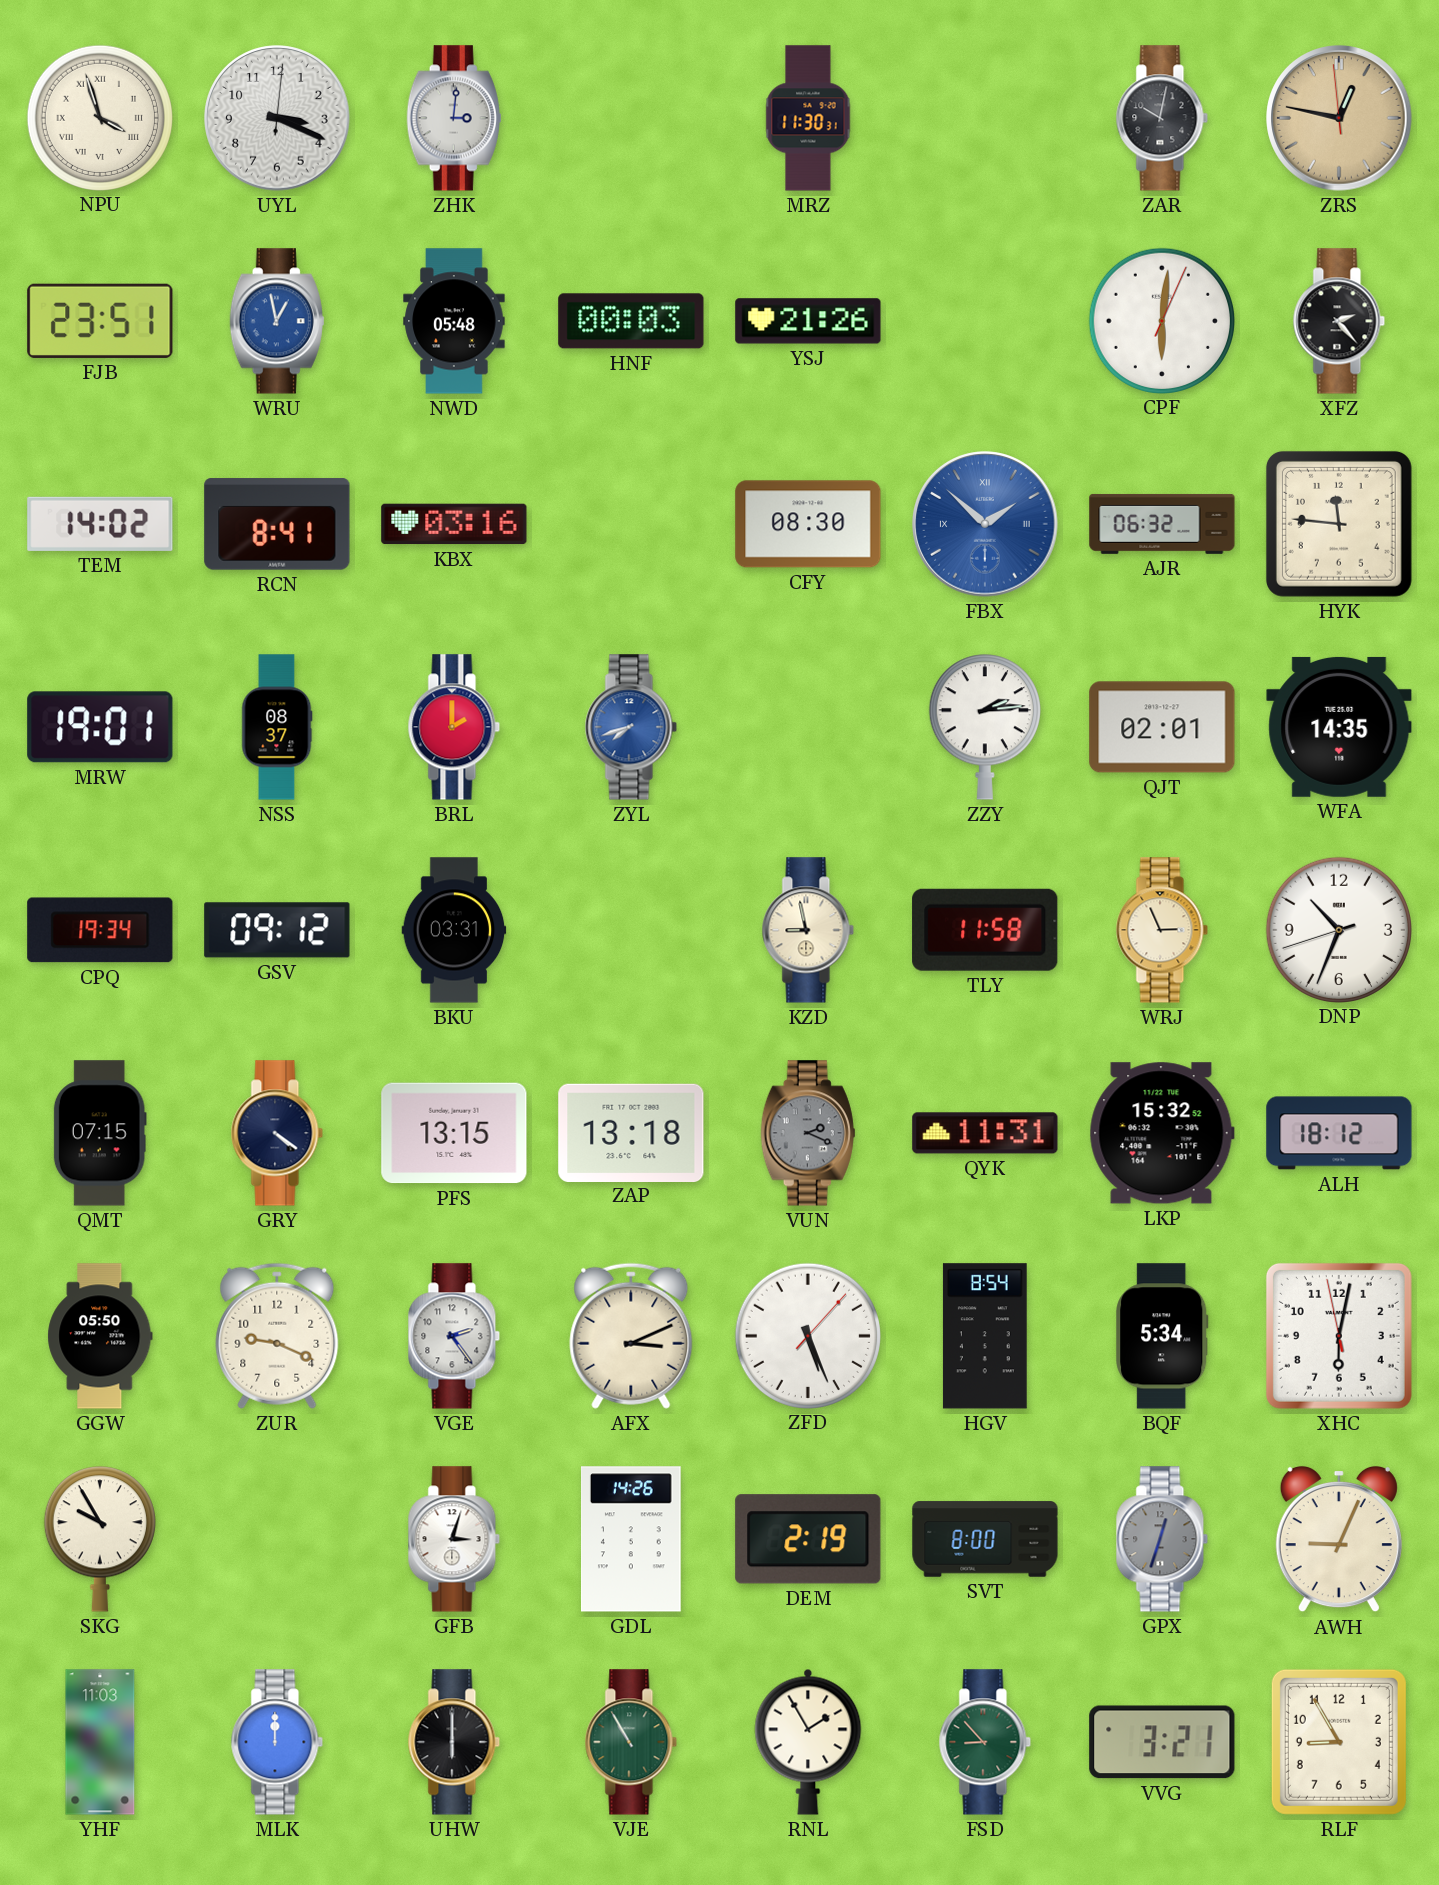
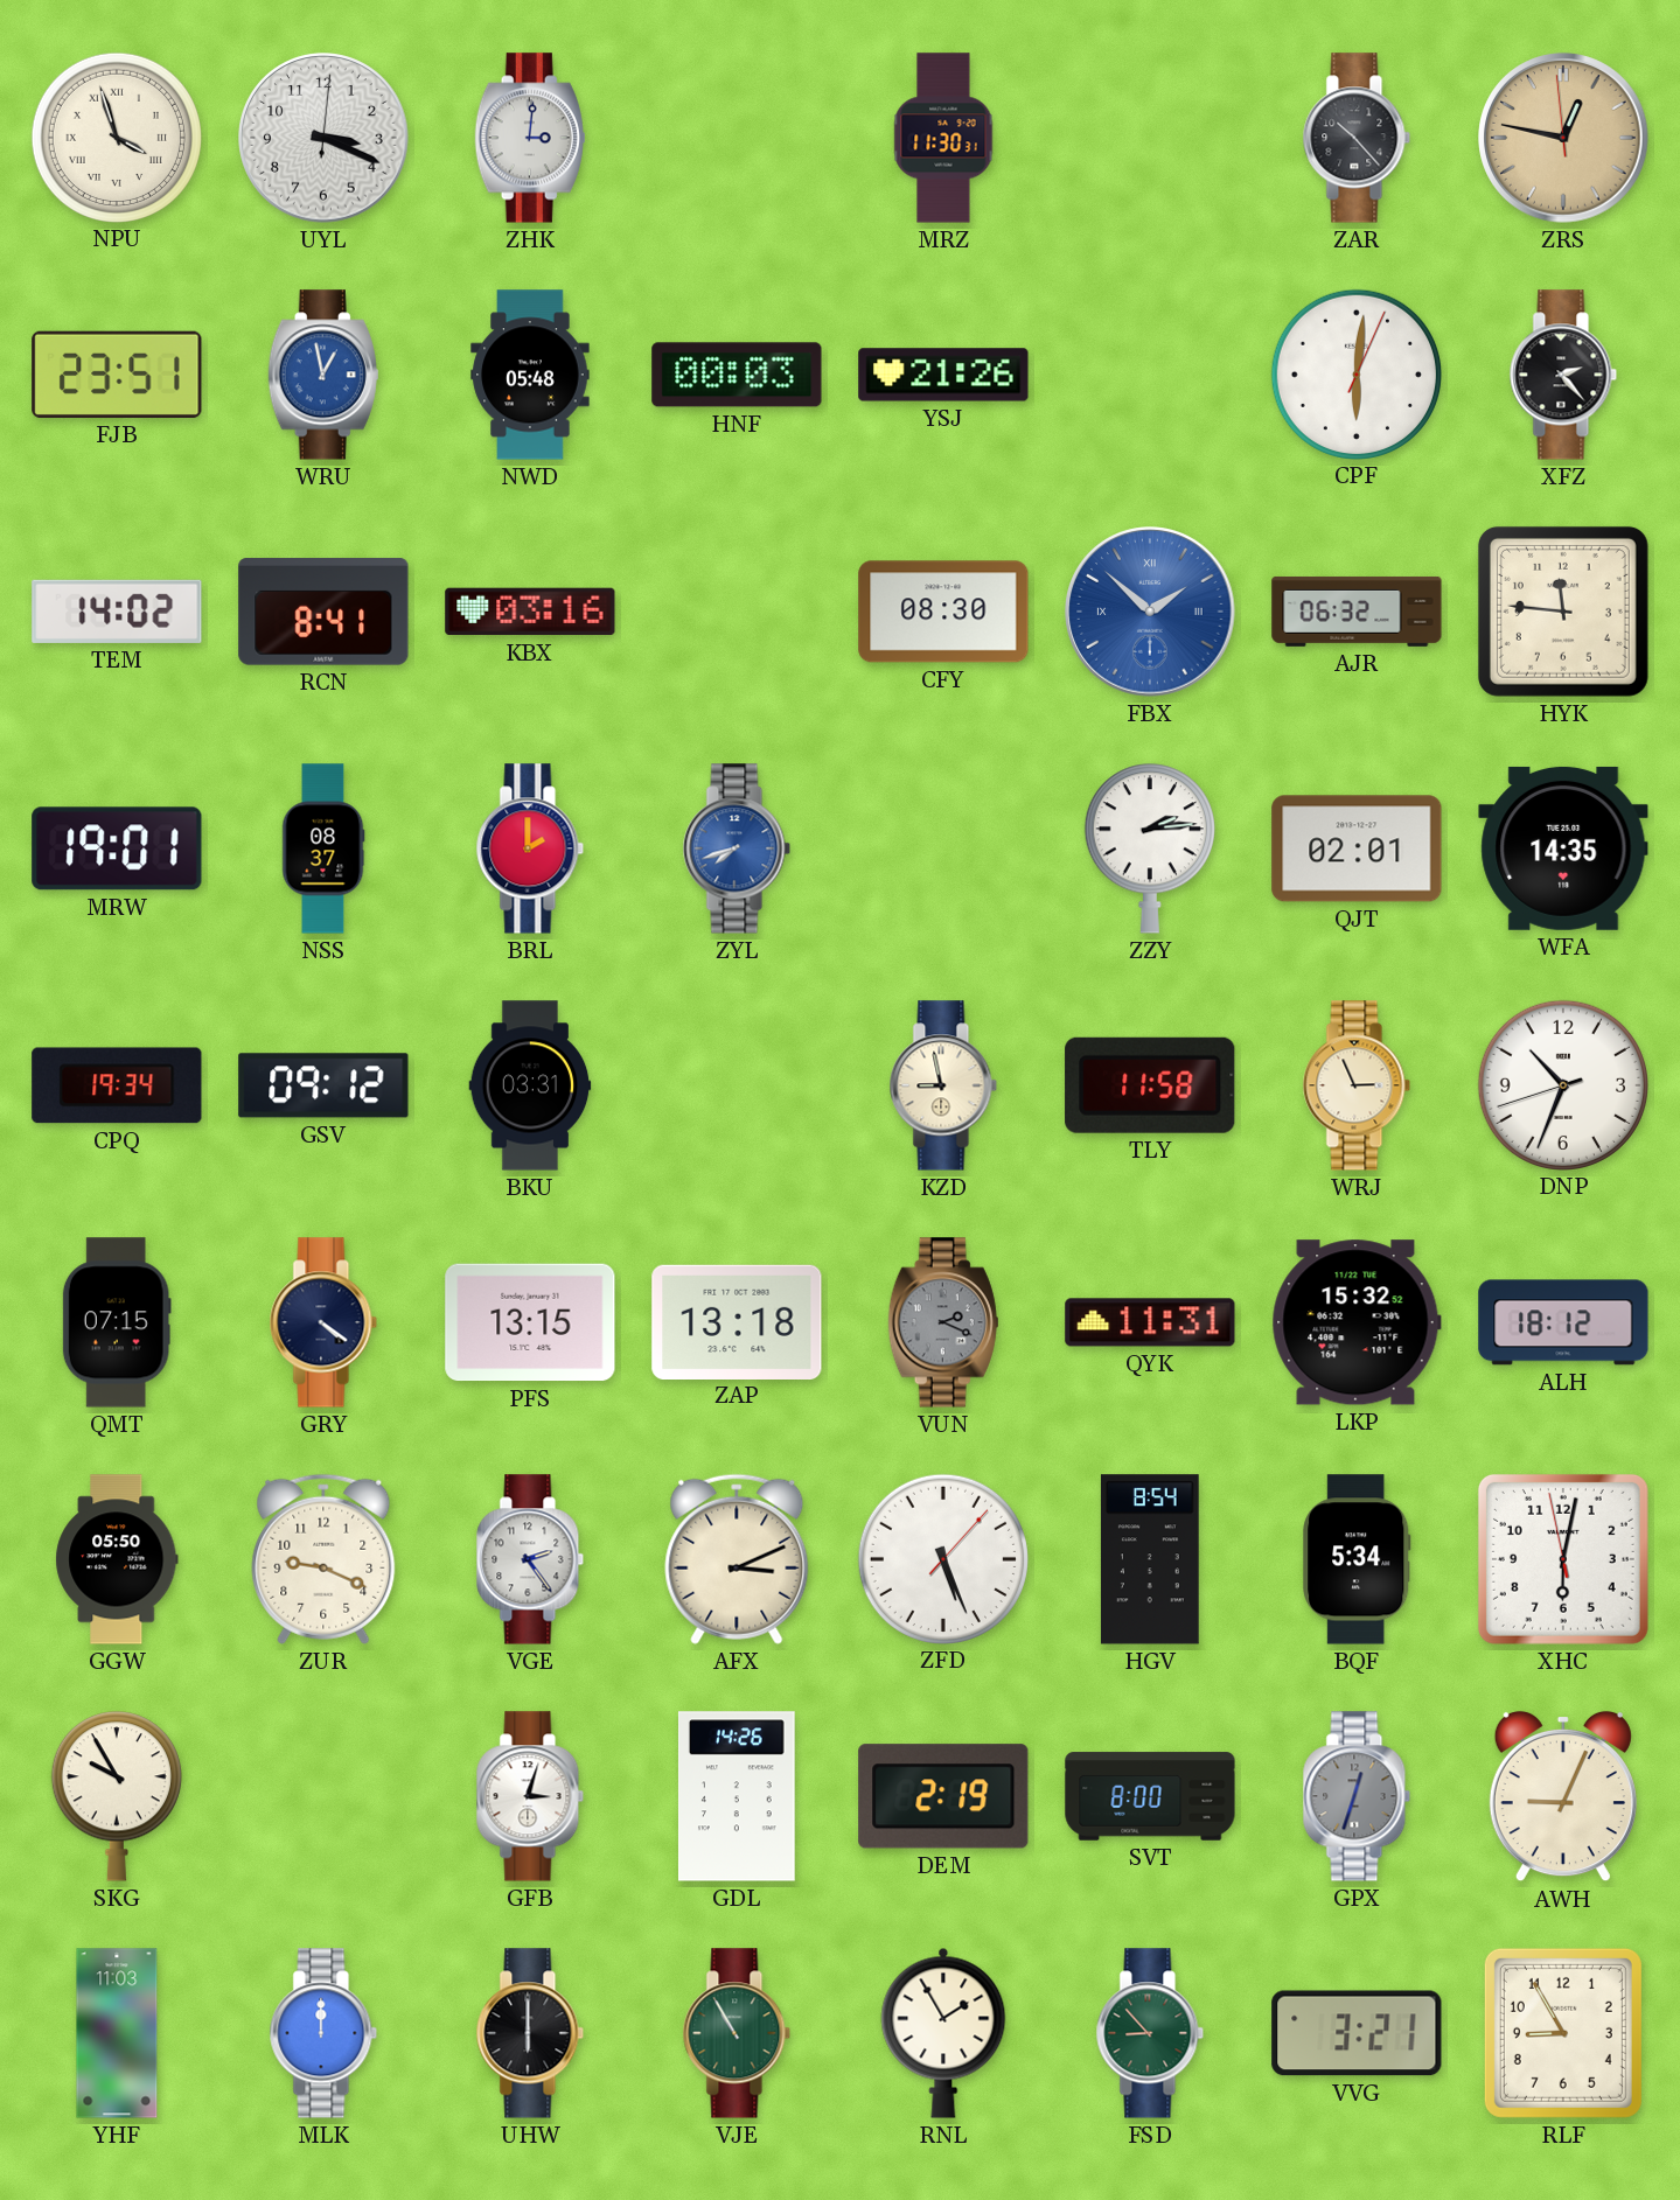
ZAR: 10:02 -> 10:23
